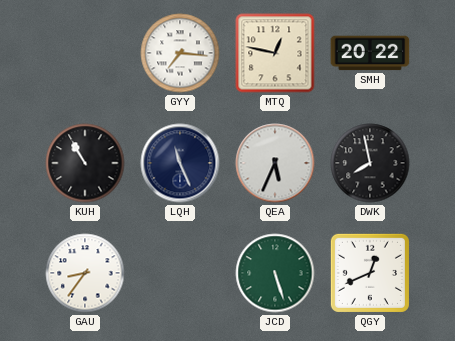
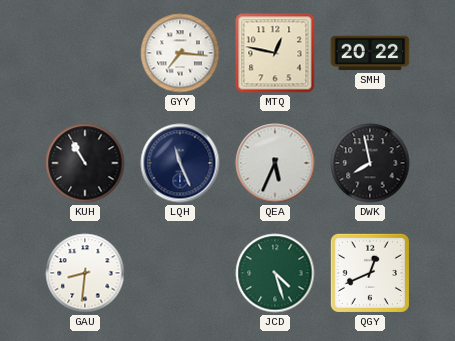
GAU: 8:36 -> 8:31
JCD: 5:27 -> 4:27
